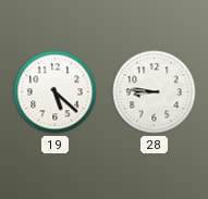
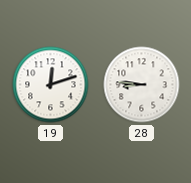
19: 5:22 -> 12:12
